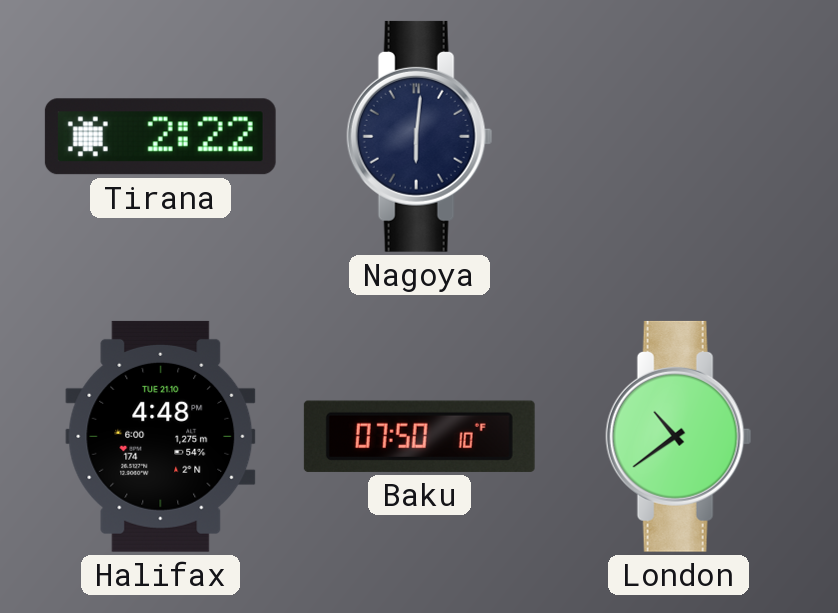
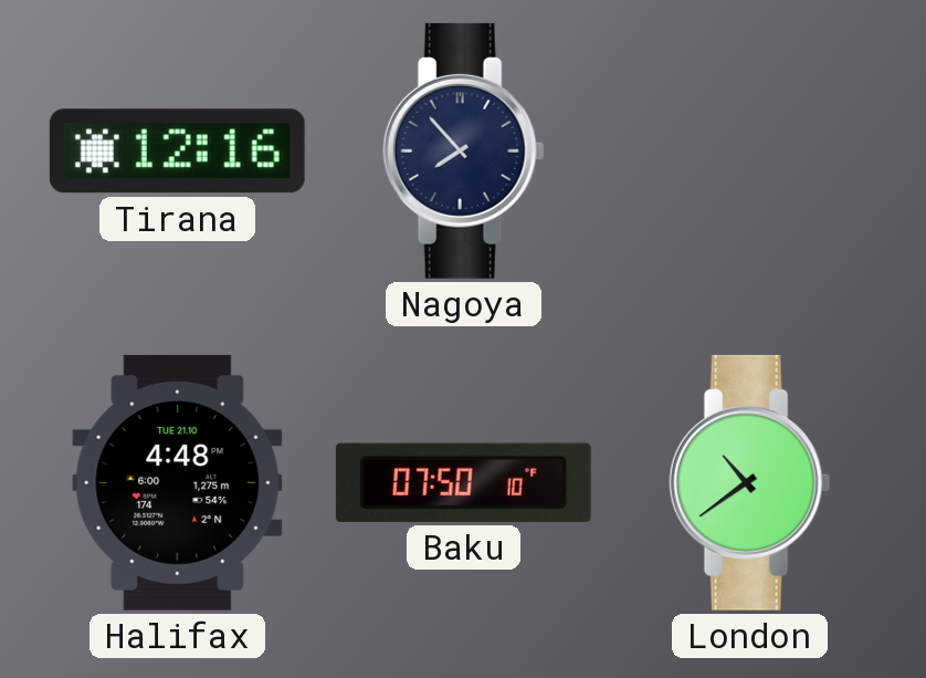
Tirana: 2:22 -> 12:16
Nagoya: 6:01 -> 7:53
